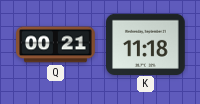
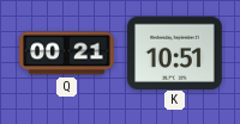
K: 11:18 -> 10:51
